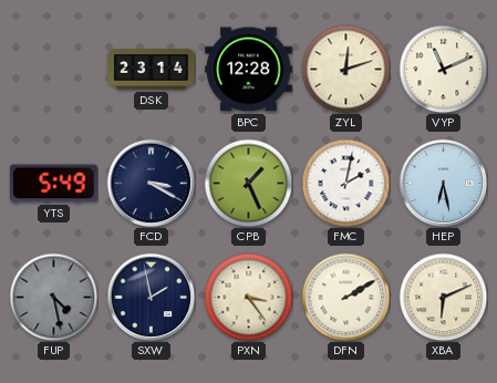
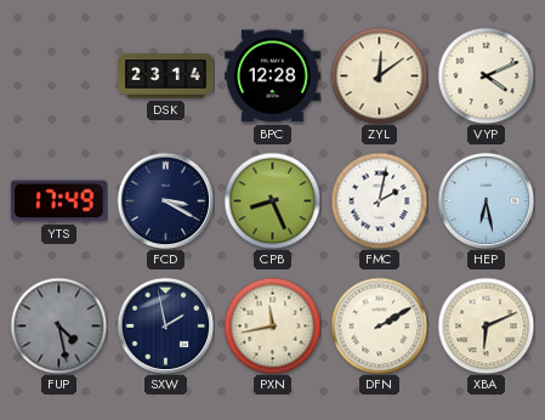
ZYL: 12:12 -> 12:09
VYP: 11:11 -> 4:11
YTS: 5:49 -> 17:49
CPB: 1:26 -> 8:26
PXN: 3:24 -> 11:43
